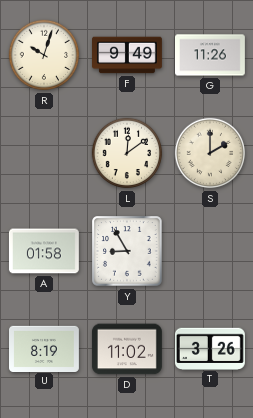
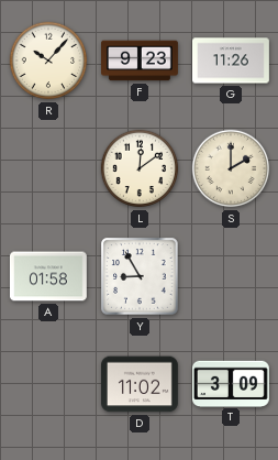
R: 10:03 -> 10:07
F: 9:49 -> 9:23
U: 8:19 -> none
T: 3:26 -> 3:09
